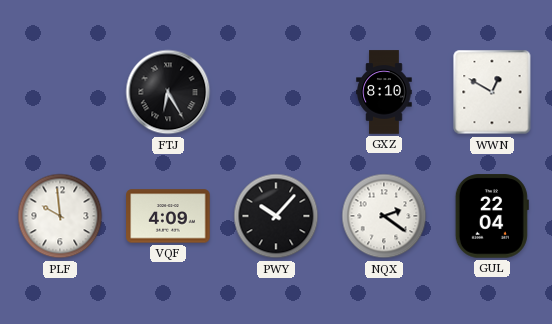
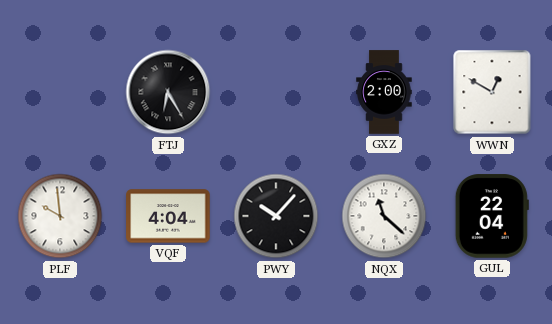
GXZ: 8:10 -> 2:00
VQF: 4:09 -> 4:04
NQX: 2:21 -> 11:22
